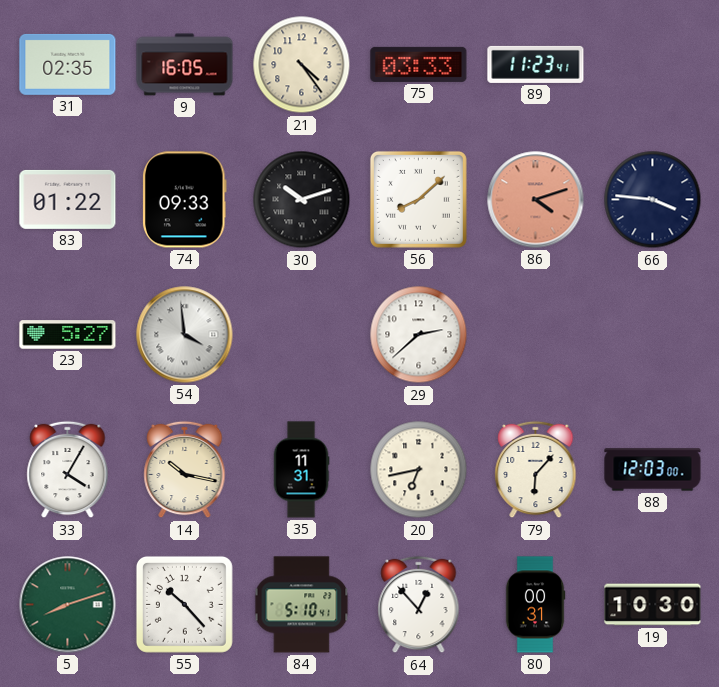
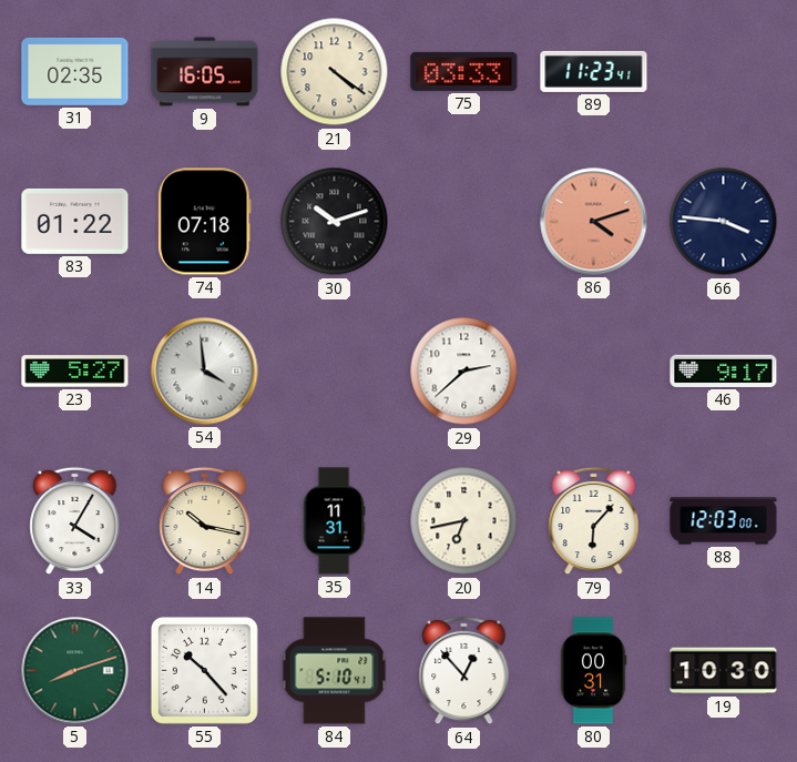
21: 4:24 -> 4:21
74: 09:33 -> 07:18
56: 8:08 -> none
46: none -> 9:17
